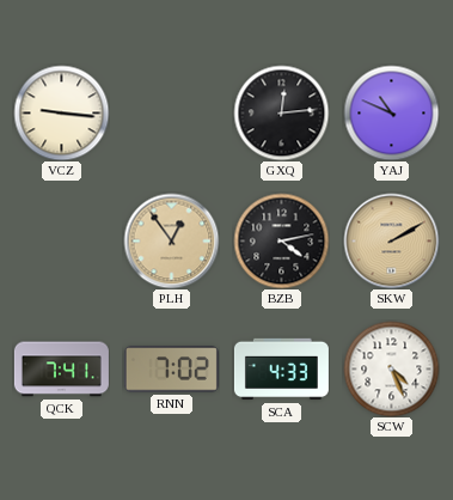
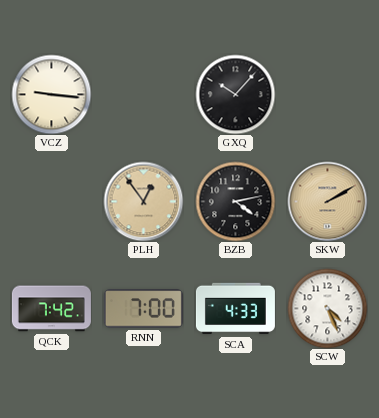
GXQ: 12:14 -> 10:07
YAJ: 10:49 -> none
QCK: 7:41 -> 7:42
RNN: 7:02 -> 7:00
